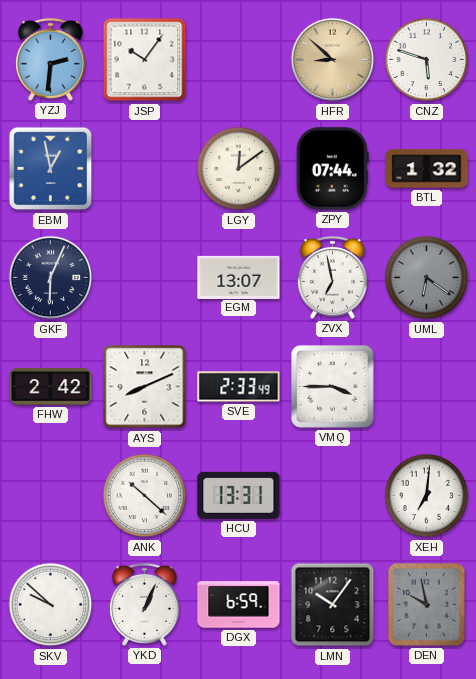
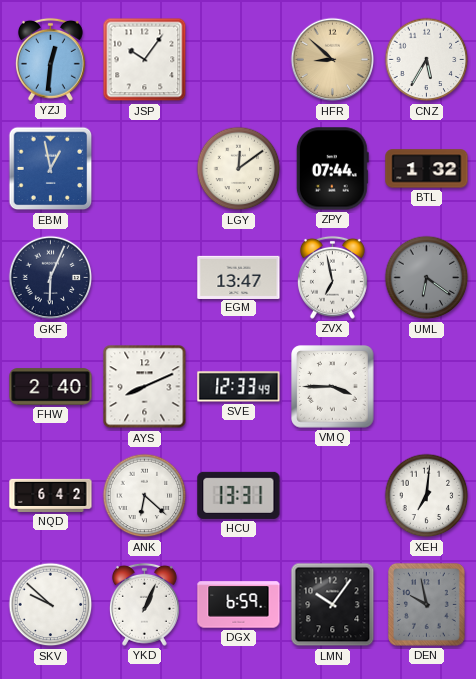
YZJ: 2:31 -> 12:31
CNZ: 5:48 -> 5:35
EGM: 13:07 -> 13:47
FHW: 2:42 -> 2:40
SVE: 2:33 -> 12:33
NQD: none -> 6:42
ANK: 10:22 -> 6:22
